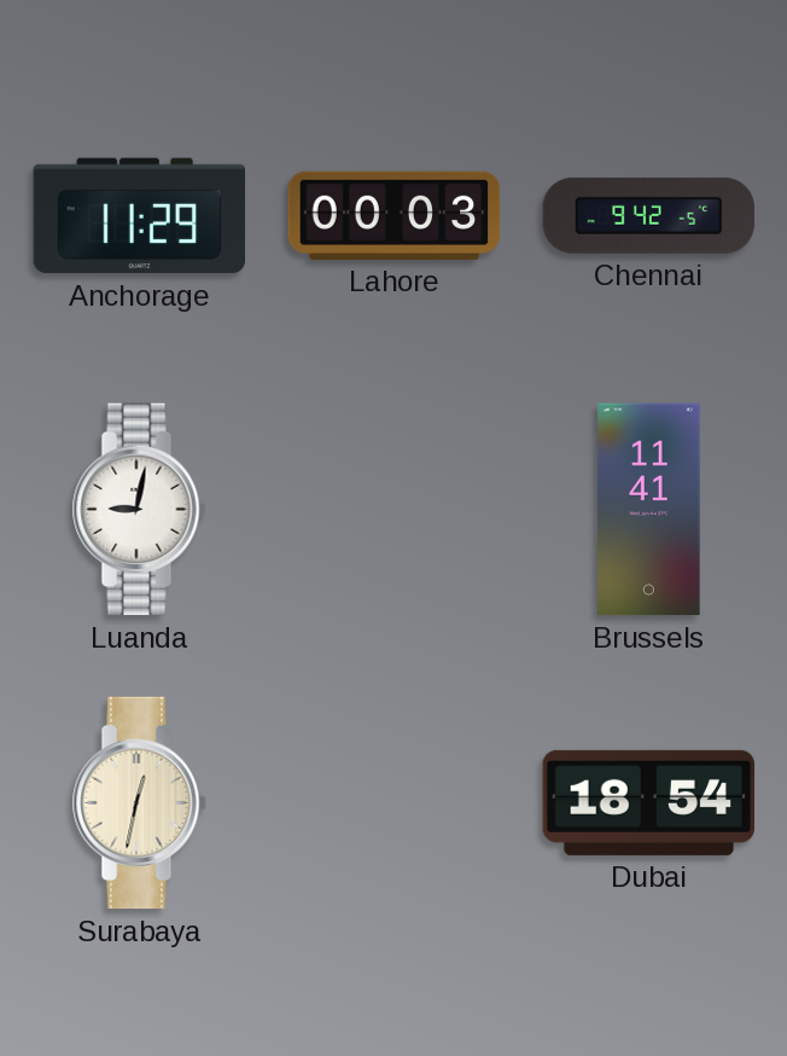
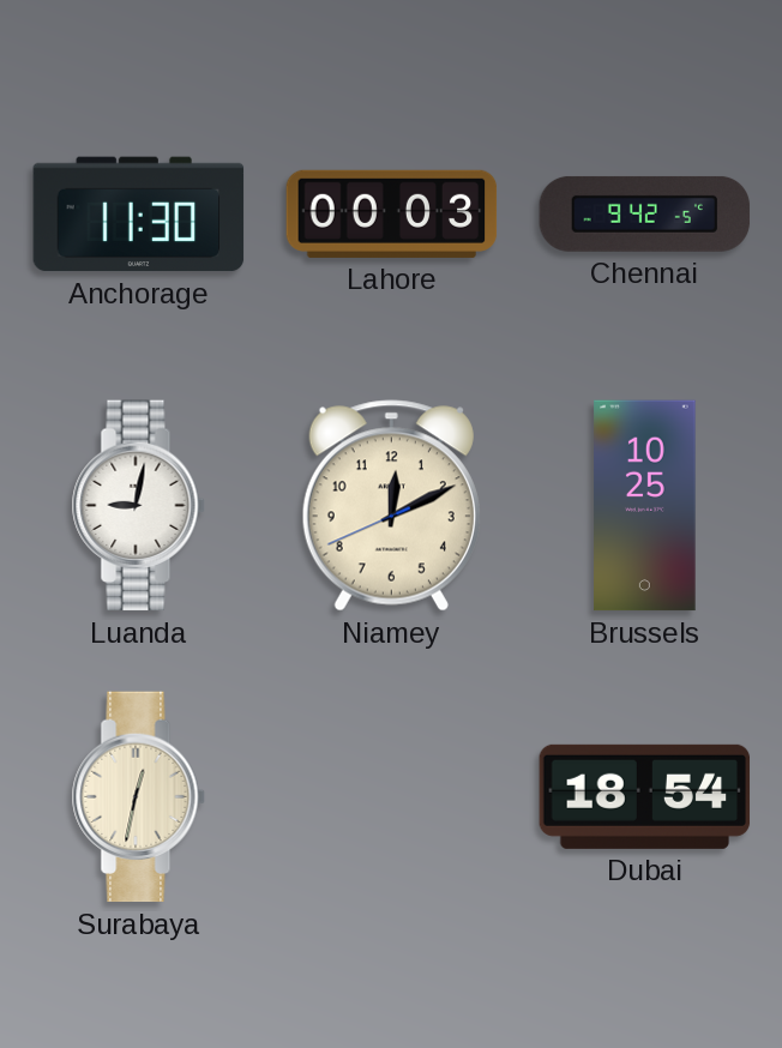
Anchorage: 11:29 -> 11:30
Niamey: none -> 12:10
Brussels: 11:41 -> 10:25
